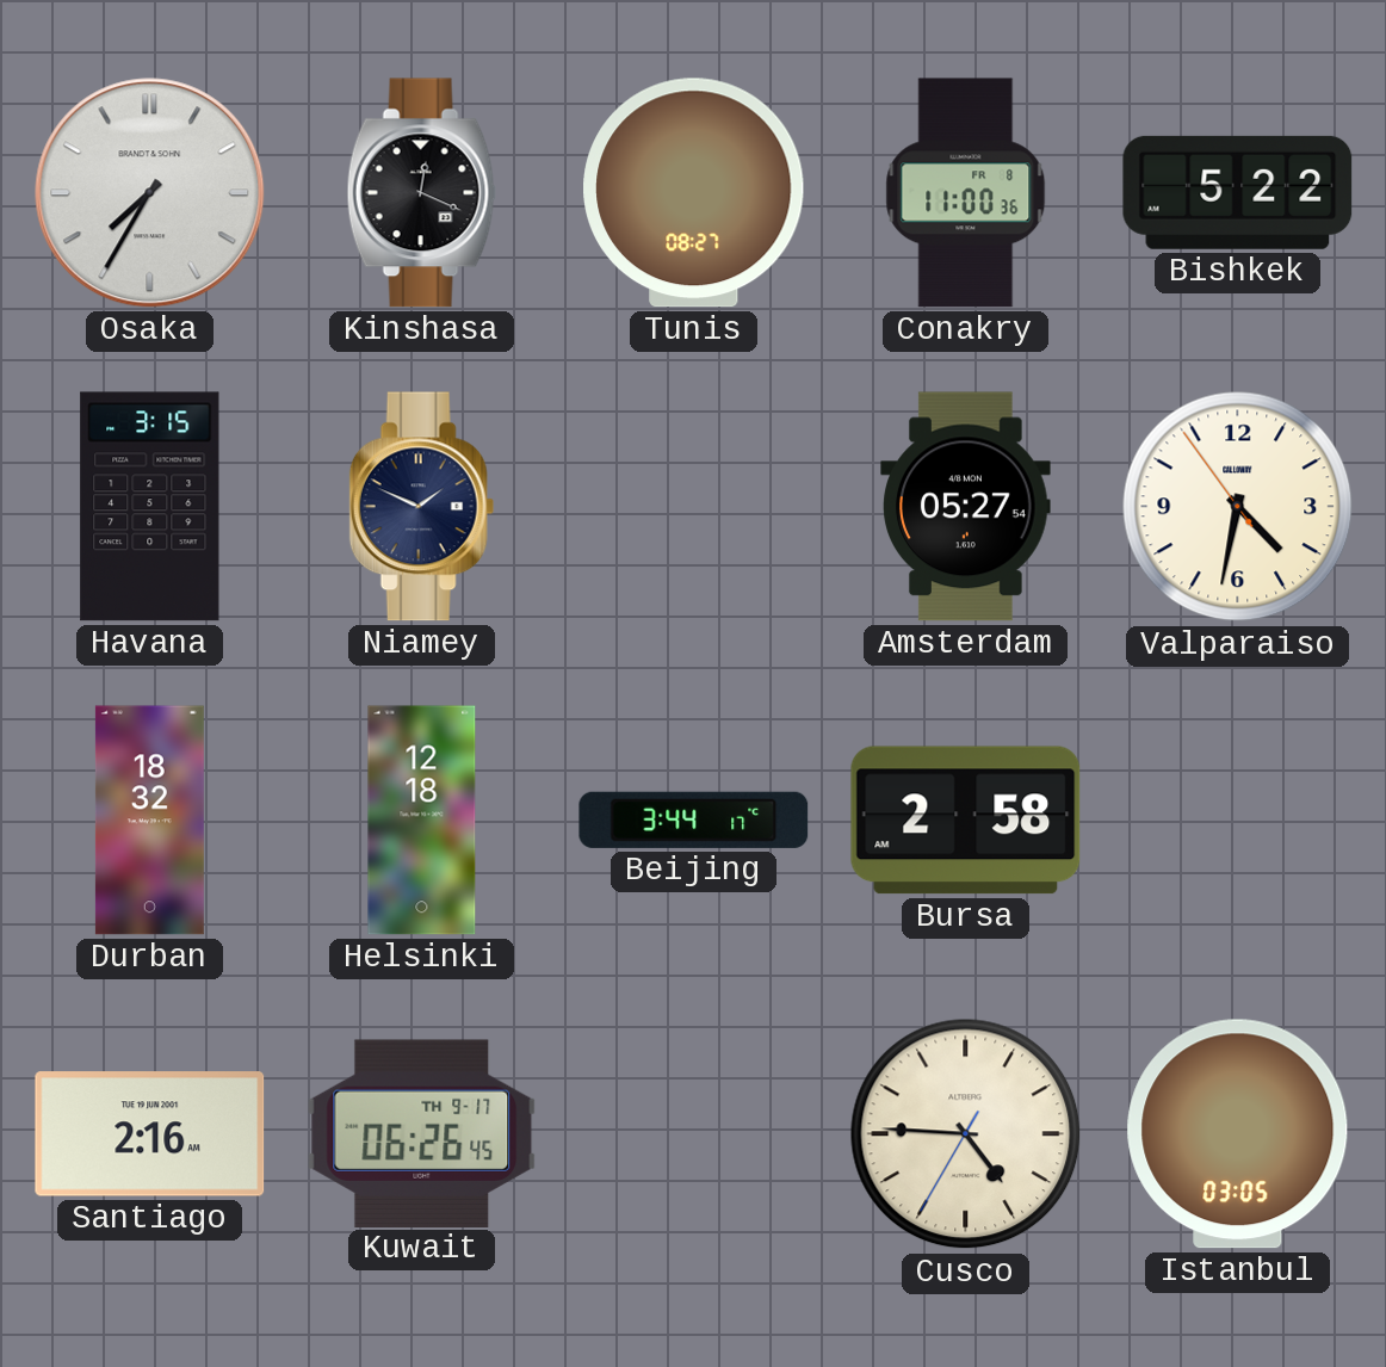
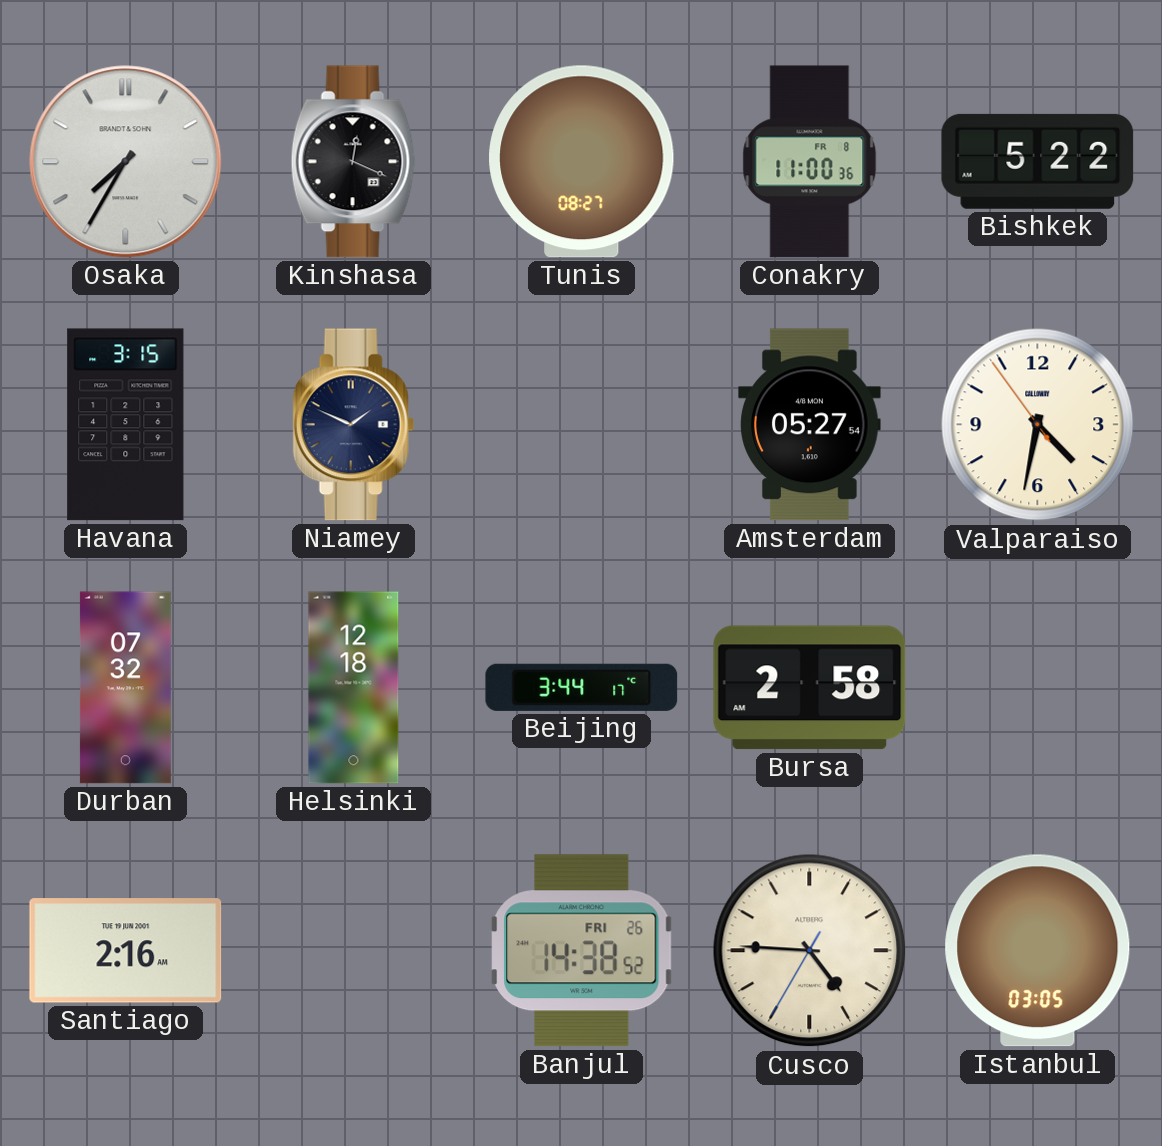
Durban: 18:32 -> 07:32
Kuwait: 06:26 -> none
Banjul: none -> 14:38
